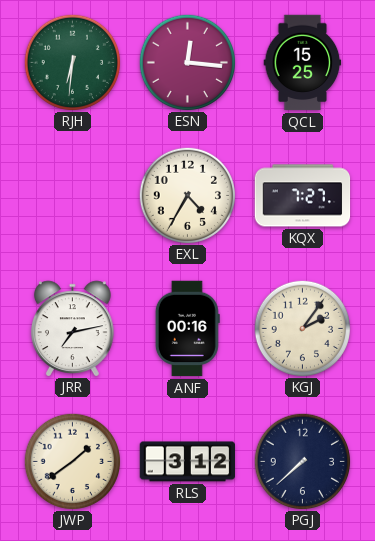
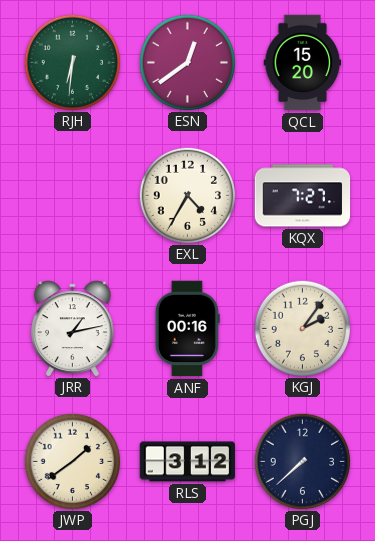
ESN: 12:16 -> 12:39
QCL: 15:25 -> 15:20
JRR: 7:13 -> 1:13
